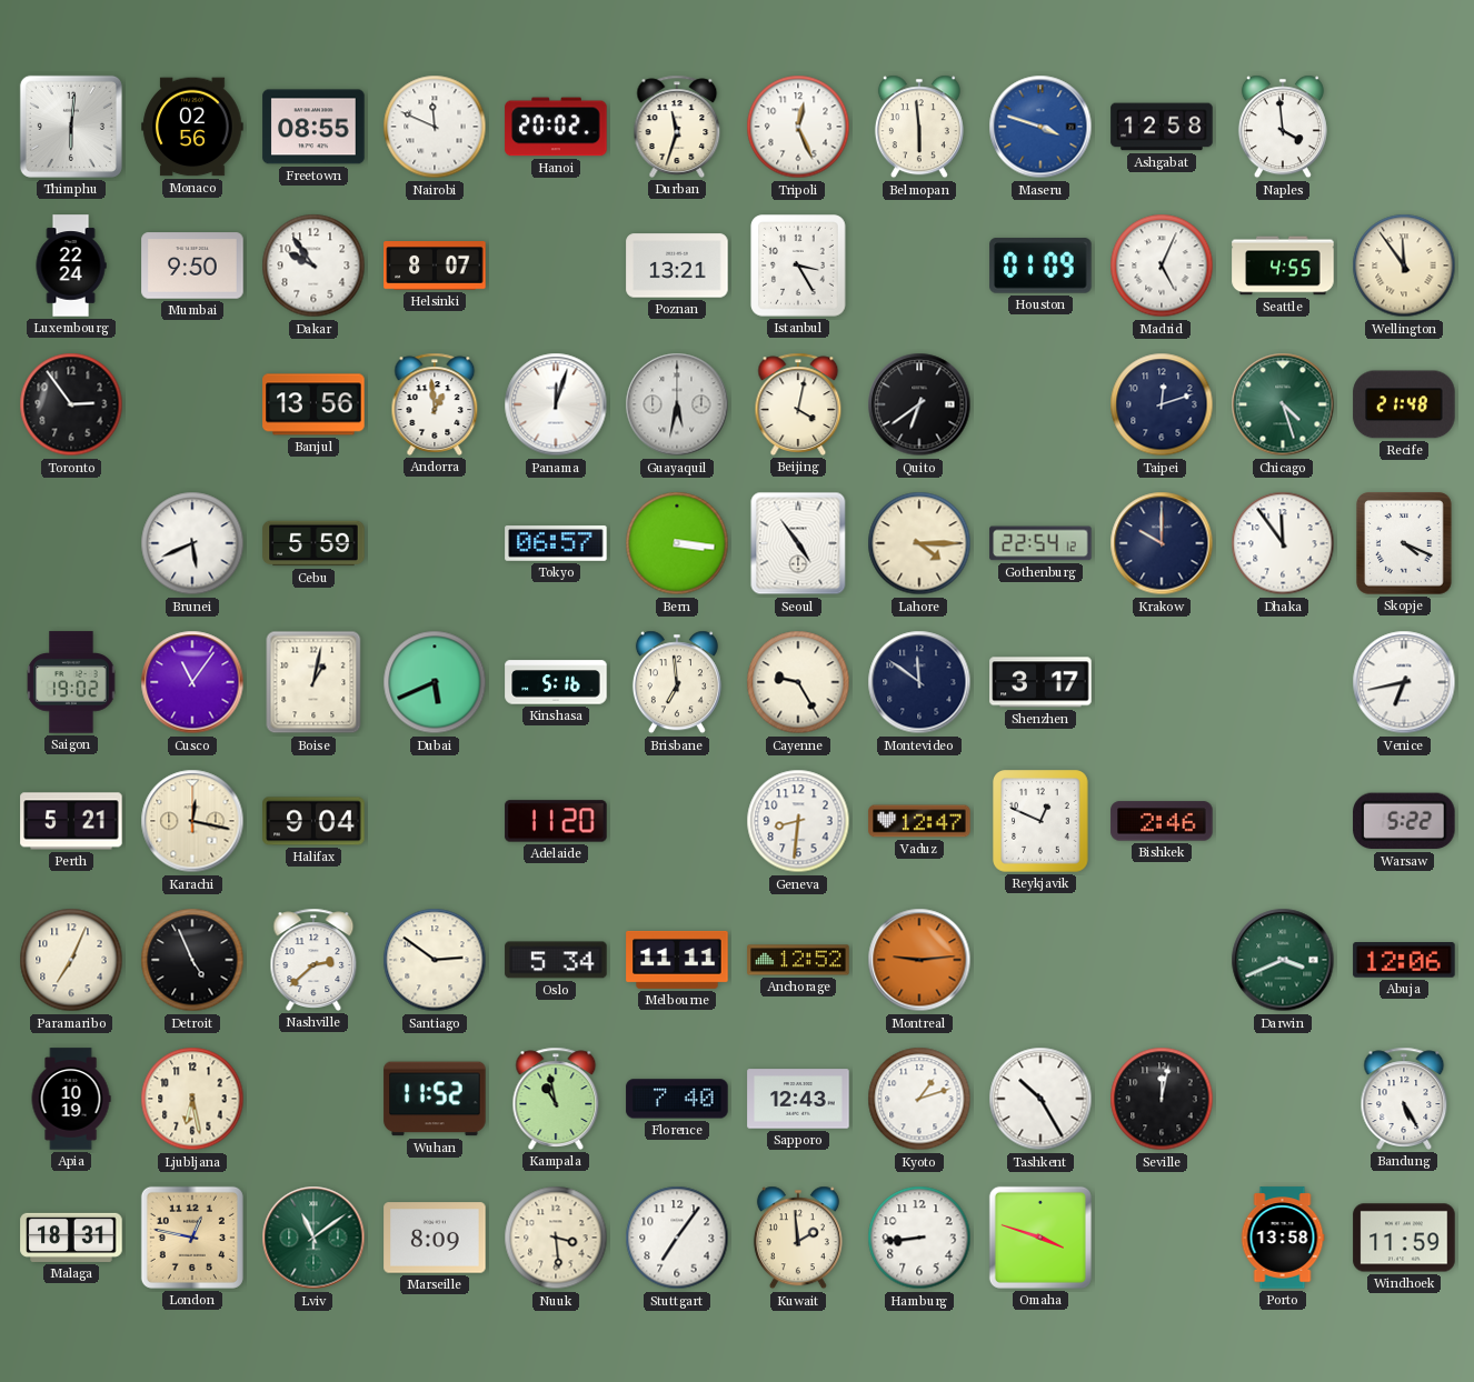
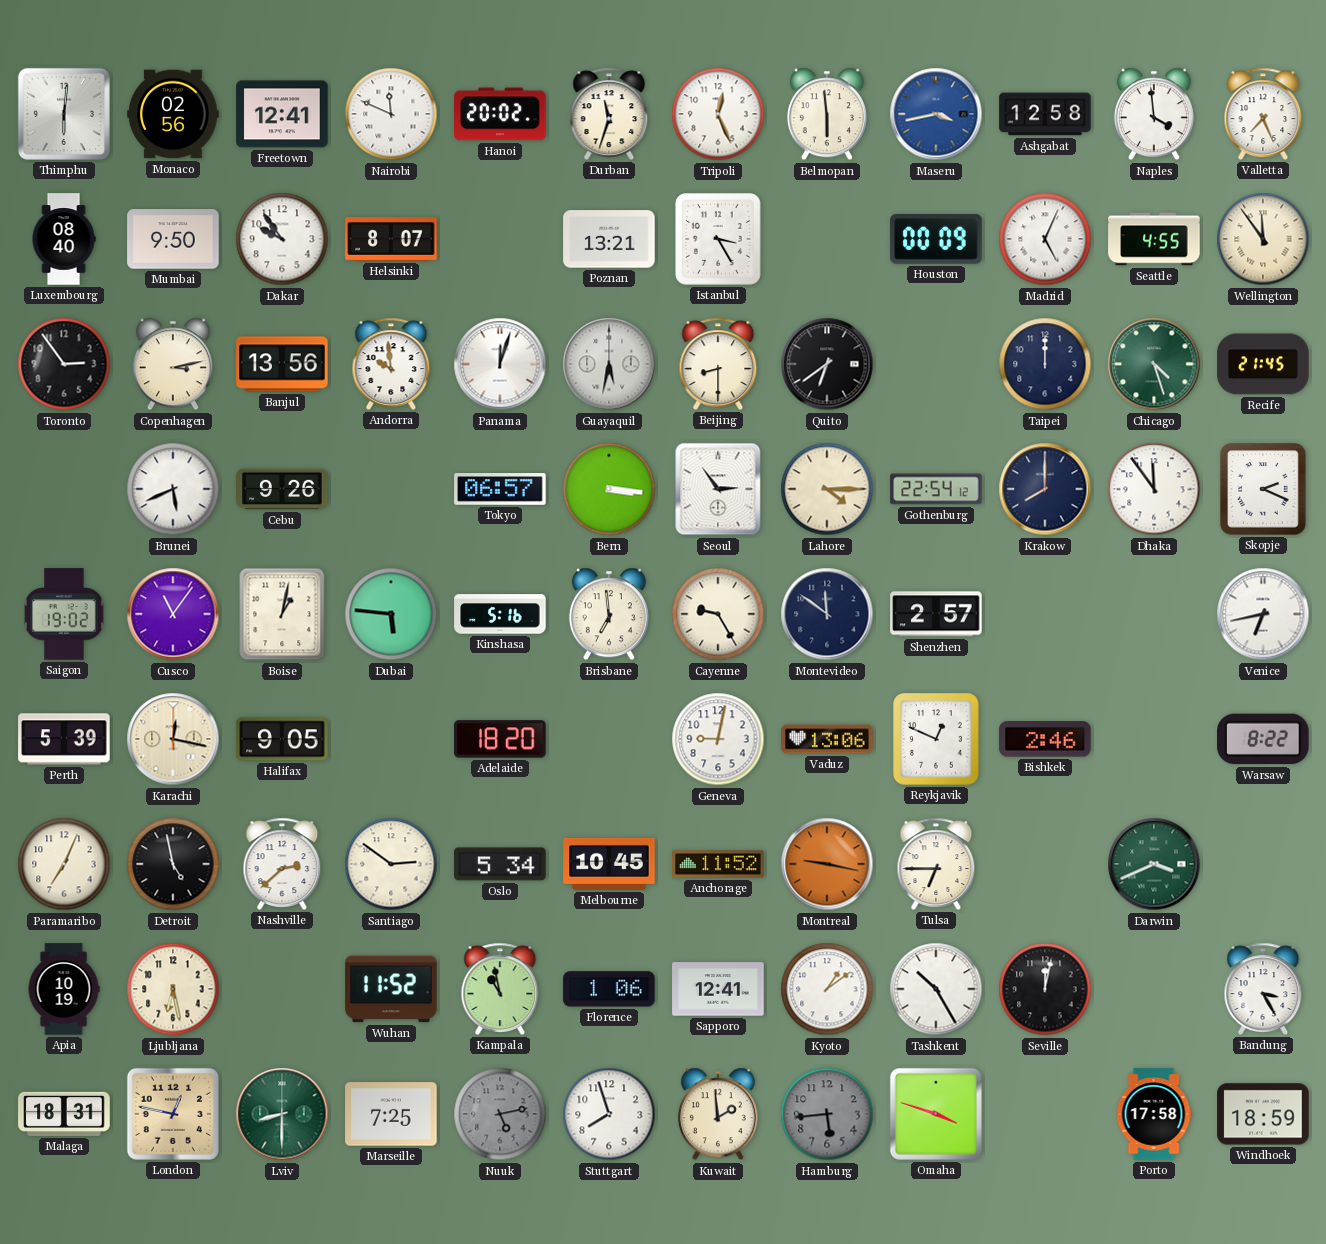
Freetown: 08:55 -> 12:41
Maseru: 3:48 -> 3:43
Valletta: none -> 7:26
Luxembourg: 22:24 -> 08:40
Houston: 01:09 -> 00:09
Copenhagen: none -> 3:13
Andorra: 12:59 -> 9:59
Beijing: 4:02 -> 8:30
Taipei: 12:12 -> 12:00
Recife: 21:48 -> 21:45
Cebu: 5:59 -> 9:26
Seoul: 4:54 -> 2:54
Krakow: 10:00 -> 8:00
Skopje: 4:19 -> 2:19
Dubai: 5:41 -> 5:46
Shenzhen: 3:17 -> 2:57
Perth: 5:21 -> 5:39
Halifax: 9:04 -> 9:05
Adelaide: 11:20 -> 18:20
Geneva: 8:31 -> 9:02
Vaduz: 12:47 -> 13:06
Warsaw: 5:22 -> 8:22
Detroit: 4:56 -> 4:58
Melbourne: 11:11 -> 10:45
Anchorage: 12:52 -> 11:52
Montreal: 9:14 -> 9:17
Tulsa: none -> 6:45
Abuja: 12:06 -> none
Florence: 7:40 -> 1:06
Sapporo: 12:43 -> 12:41
Kyoto: 1:12 -> 1:09
Bandung: 5:25 -> 3:25
Lviv: 11:09 -> 8:30
Marseille: 8:09 -> 7:25
Nuuk: 3:29 -> 5:13
Nuuk dial: cream -> grey
Stuttgart: 7:06 -> 7:57
Hamburg: 8:44 -> 5:44
Hamburg dial: white -> grey
Porto: 13:58 -> 17:58
Windhoek: 11:59 -> 18:59
